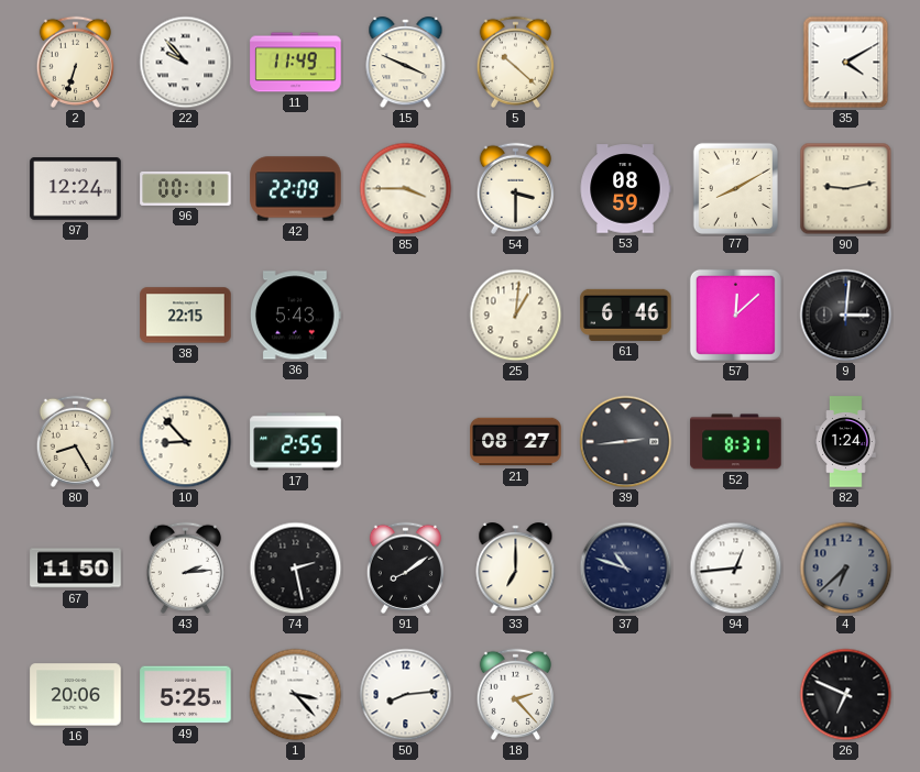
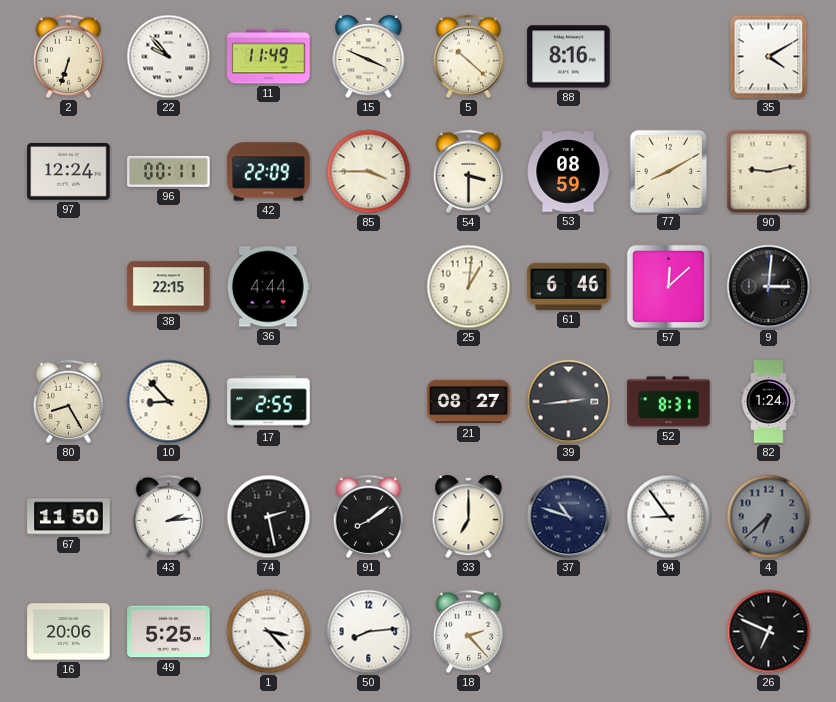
88: none -> 8:16
36: 5:43 -> 4:44
94: 12:44 -> 8:54
